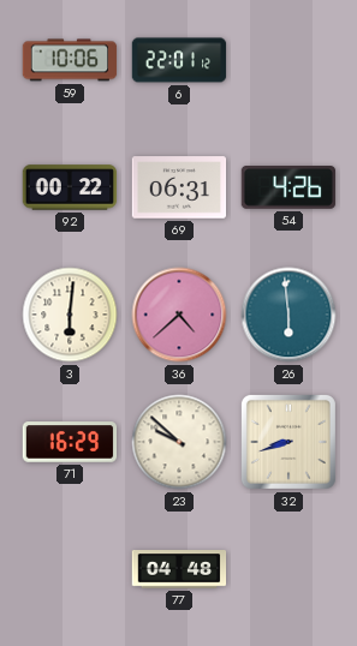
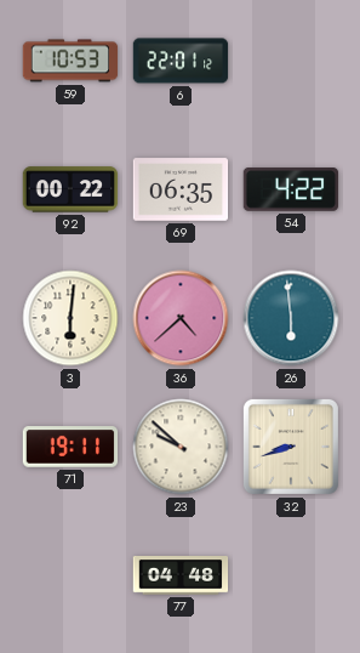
59: 10:06 -> 10:53
69: 06:31 -> 06:35
54: 4:26 -> 4:22
71: 16:29 -> 19:11
